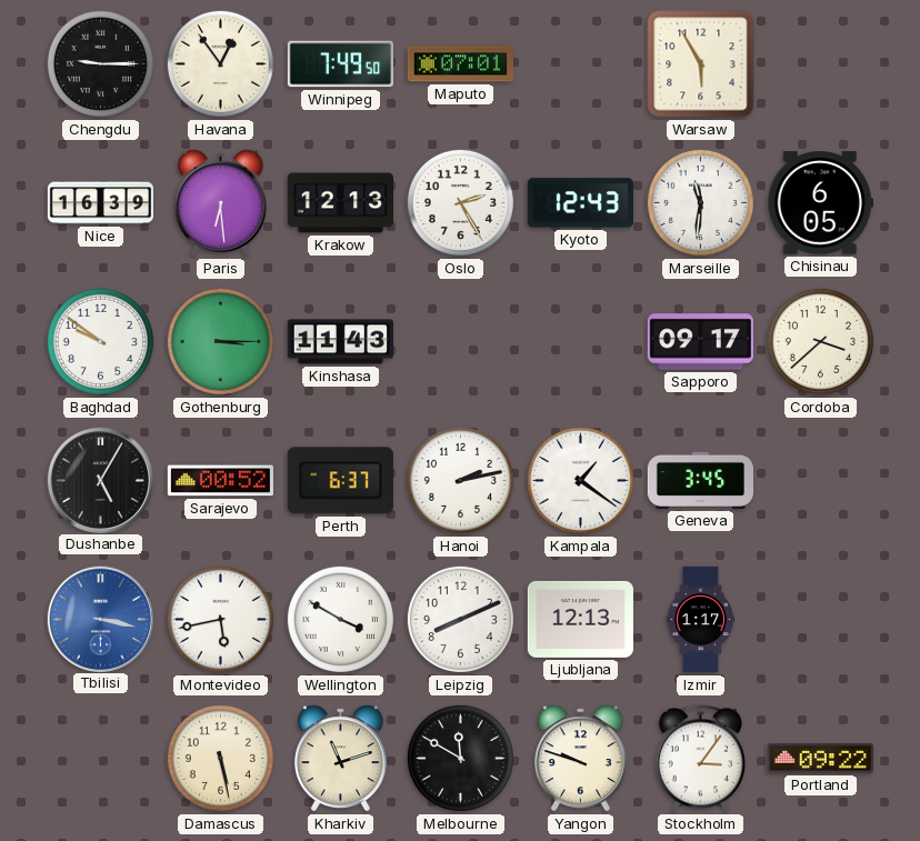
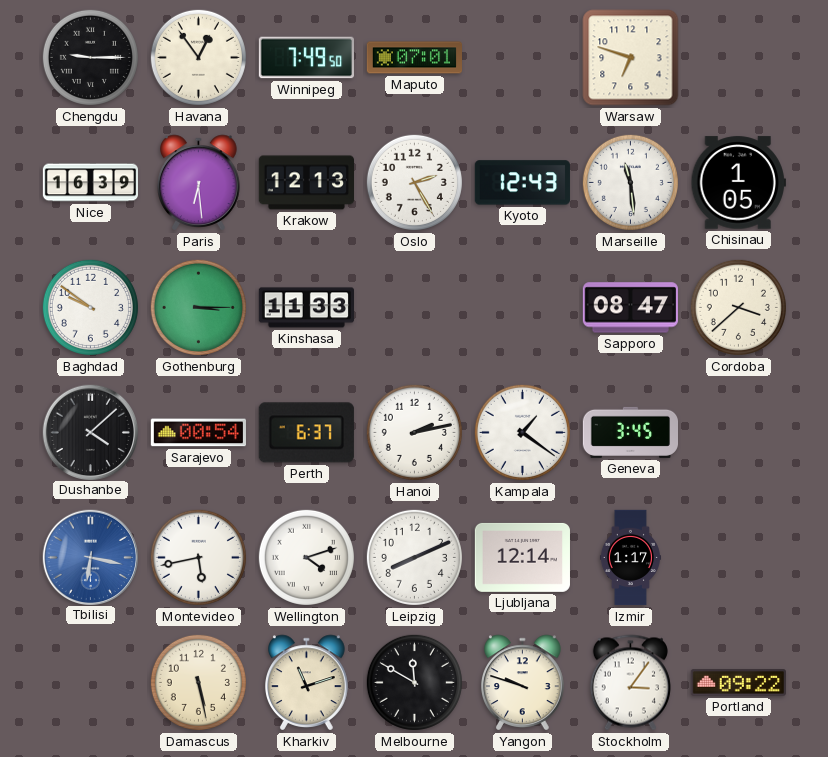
Warsaw: 5:55 -> 6:48
Marseille: 11:31 -> 11:29
Chisinau: 6:05 -> 1:05
Kinshasa: 11:43 -> 11:33
Sapporo: 09:17 -> 08:47
Dushanbe: 5:05 -> 4:08
Sarajevo: 00:52 -> 00:54
Tbilisi: 3:17 -> 6:17
Wellington: 3:50 -> 4:12
Ljubljana: 12:13 -> 12:14
